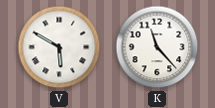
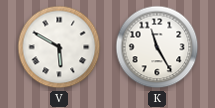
K: 11:23 -> 11:25
